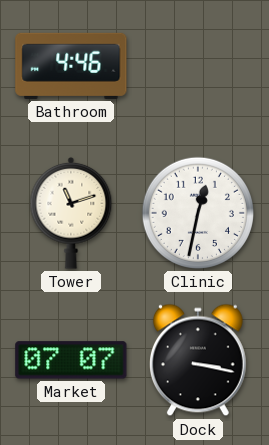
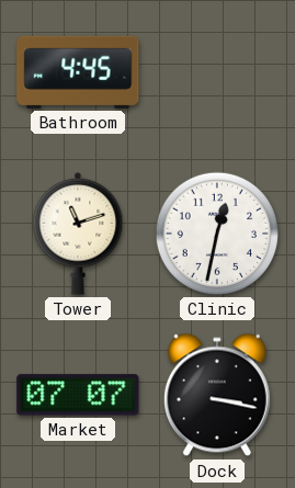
Bathroom: 4:46 -> 4:45
